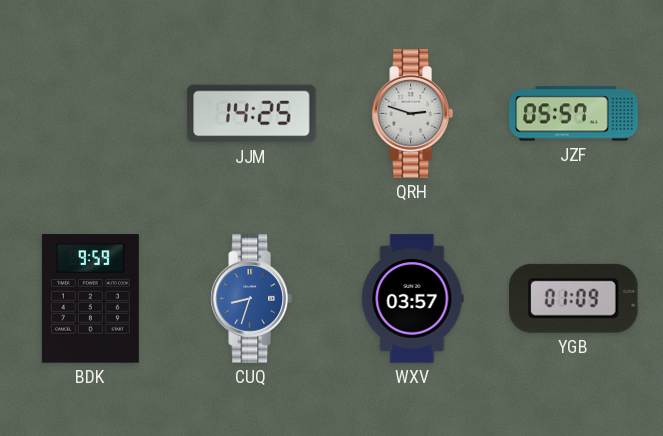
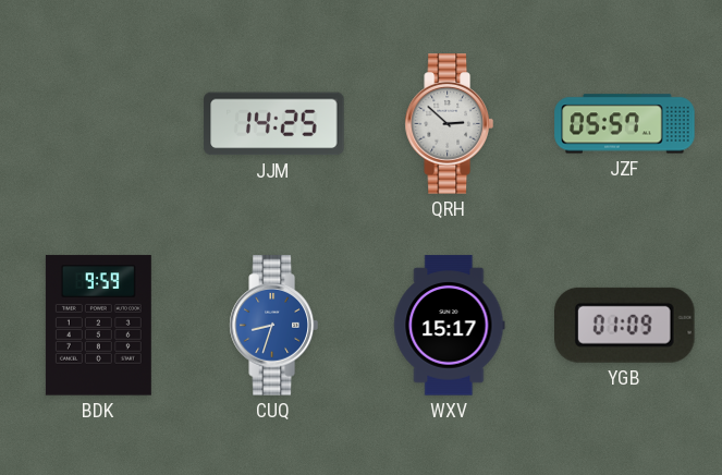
QRH: 2:48 -> 2:52
WXV: 03:57 -> 15:17
